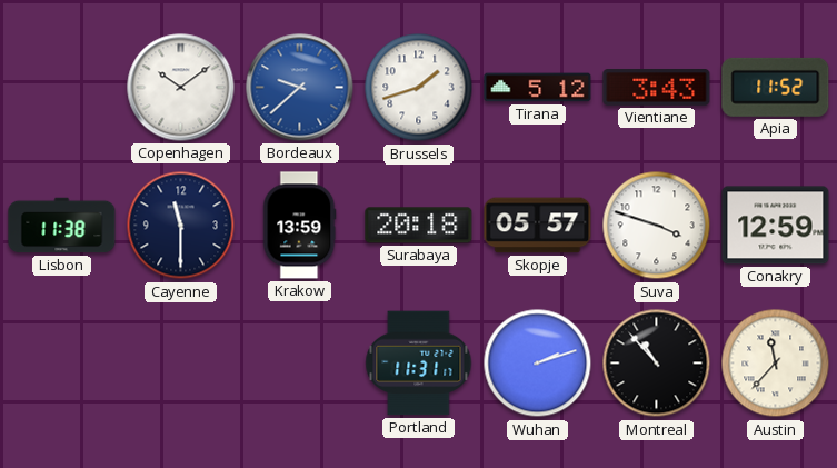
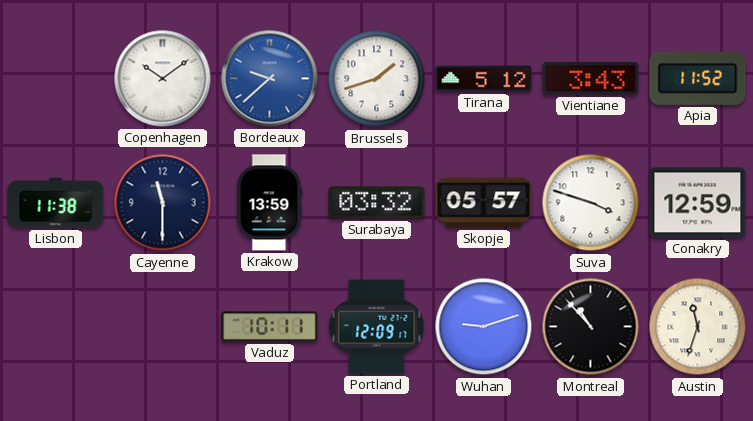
Surabaya: 20:18 -> 03:32
Vaduz: none -> 10:11
Portland: 11:31 -> 12:09
Wuhan: 2:12 -> 9:12
Austin: 11:37 -> 11:33
